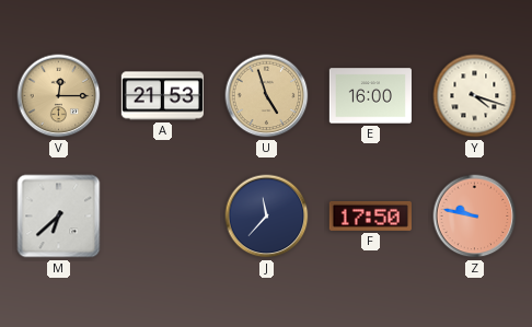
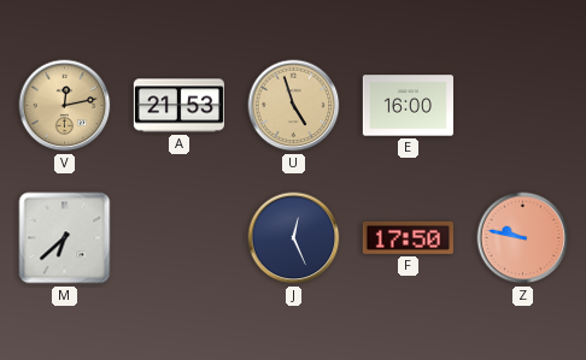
V: 12:15 -> 12:13
Y: 4:18 -> none
J: 11:37 -> 12:26
